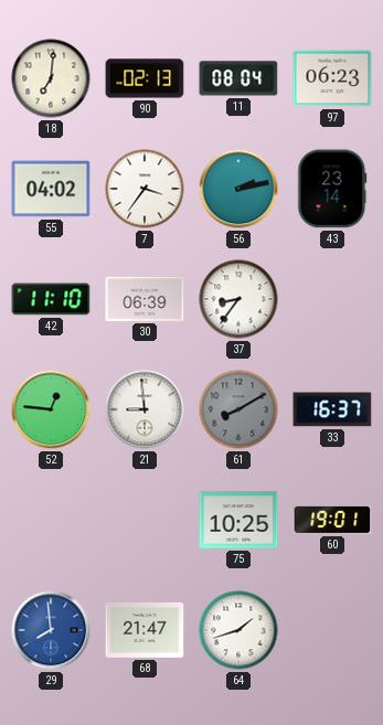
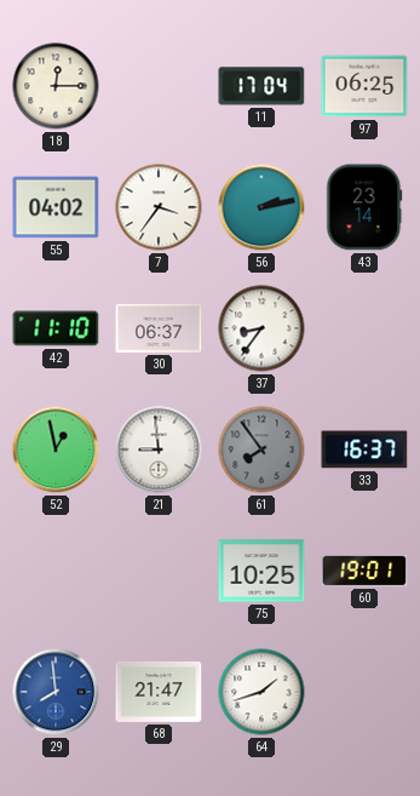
18: 7:01 -> 12:15
90: 02:13 -> none
11: 08:04 -> 17:04
97: 06:23 -> 06:25
30: 06:39 -> 06:37
52: 12:46 -> 12:58
61: 8:10 -> 7:54
